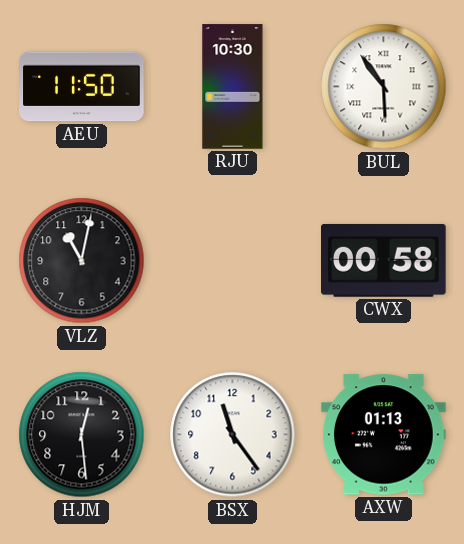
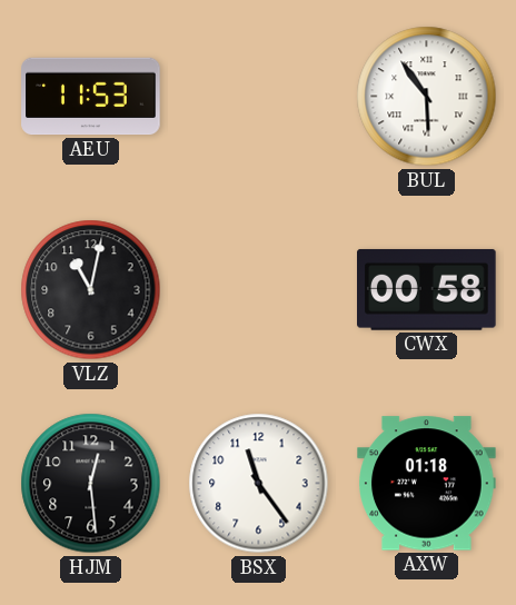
AEU: 11:50 -> 11:53
RJU: 10:30 -> none
AXW: 01:13 -> 01:18
